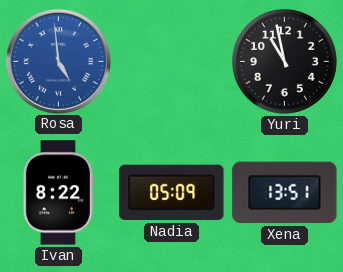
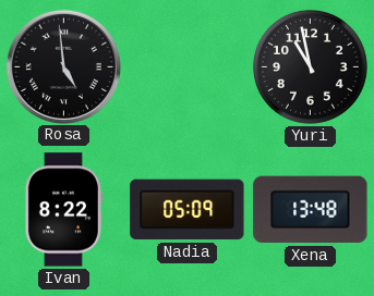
Rosa dial: blue -> black
Xena: 13:51 -> 13:48
